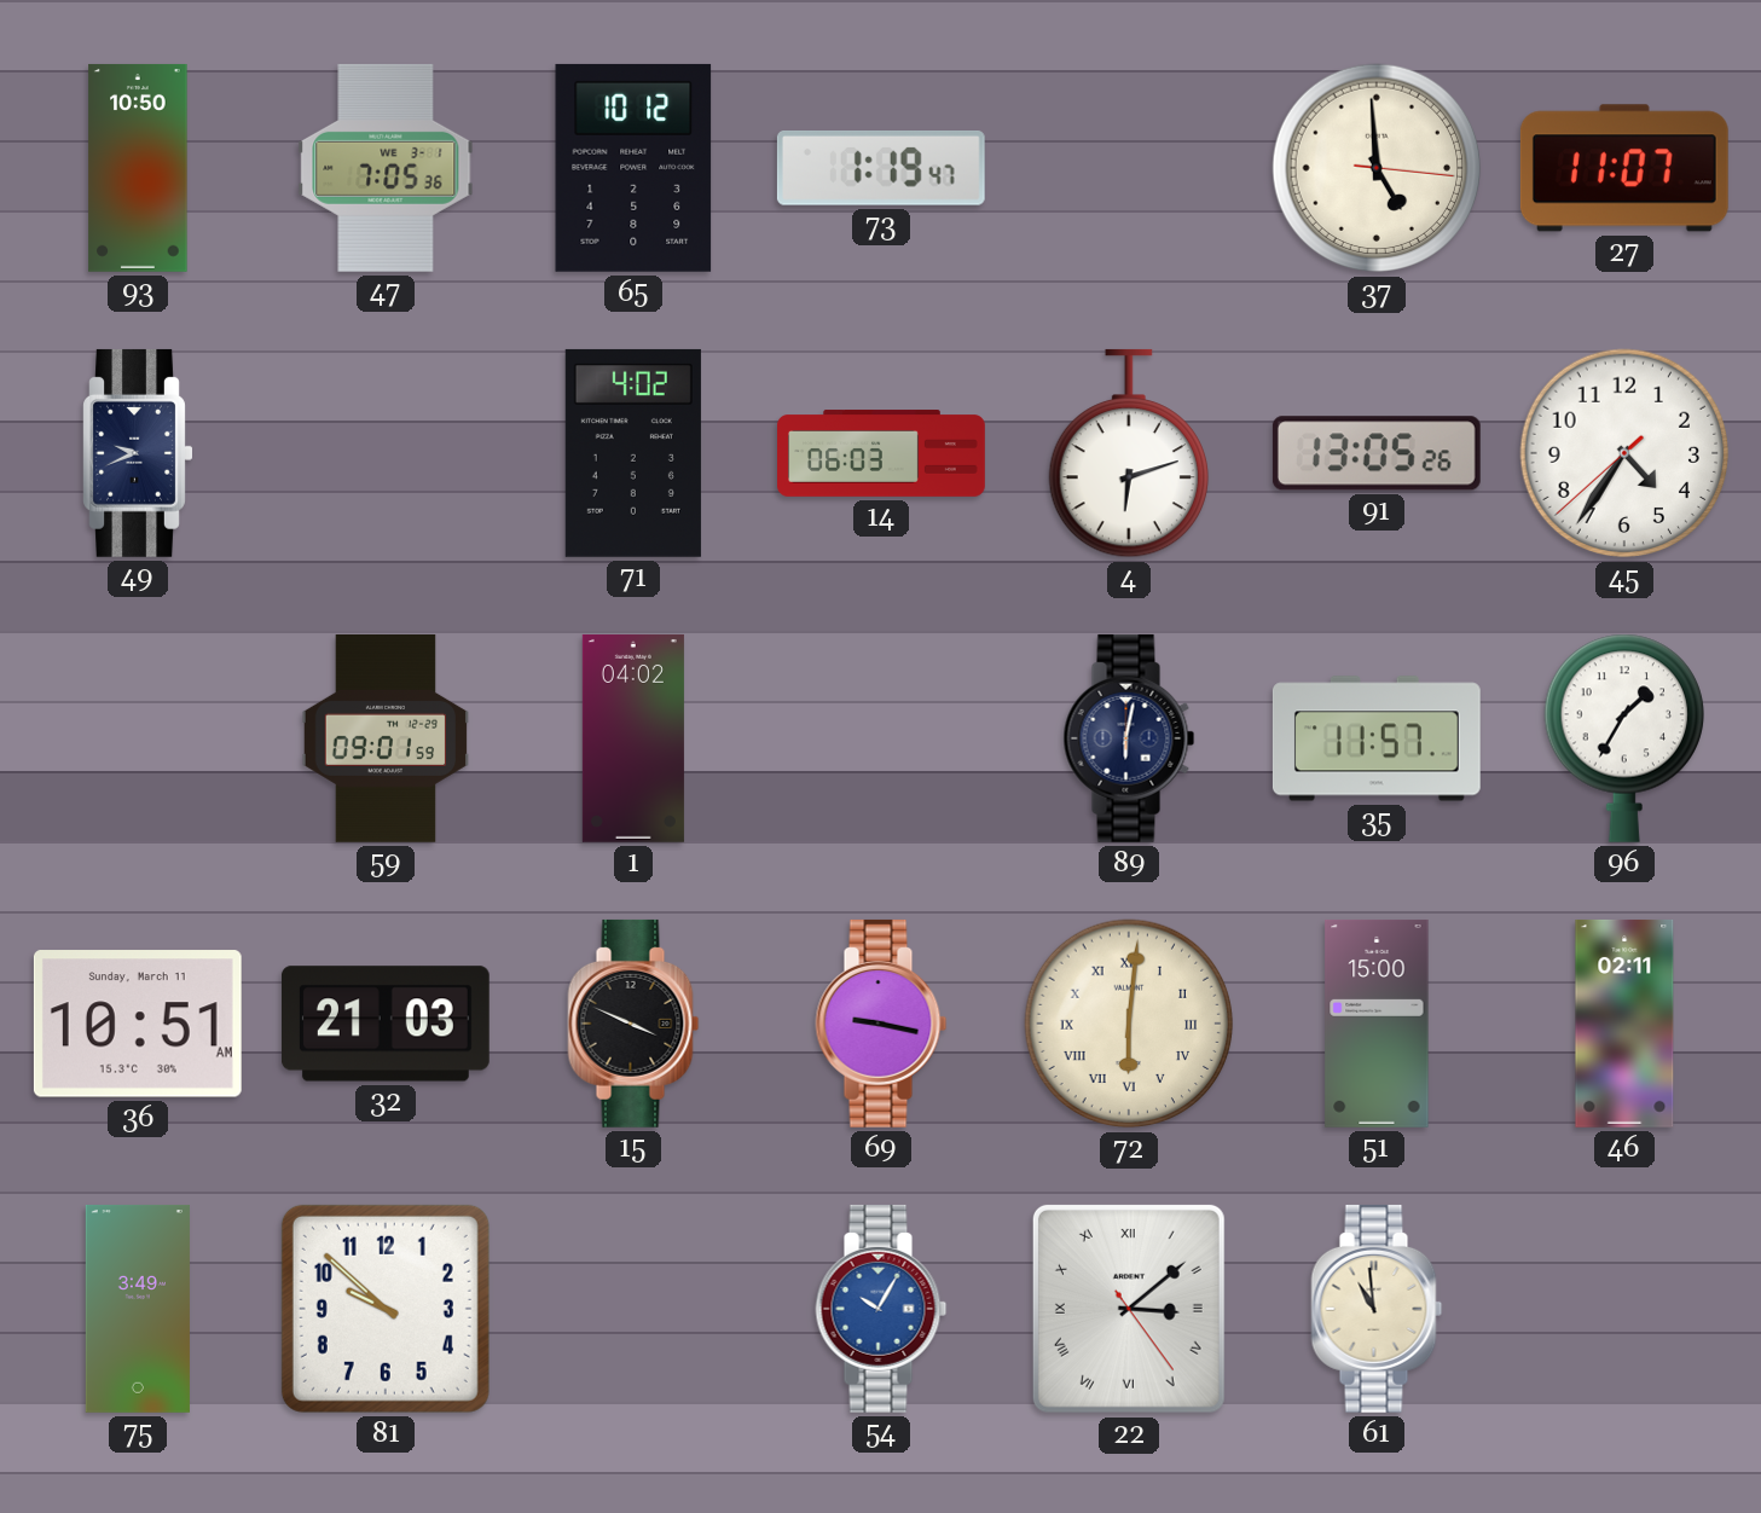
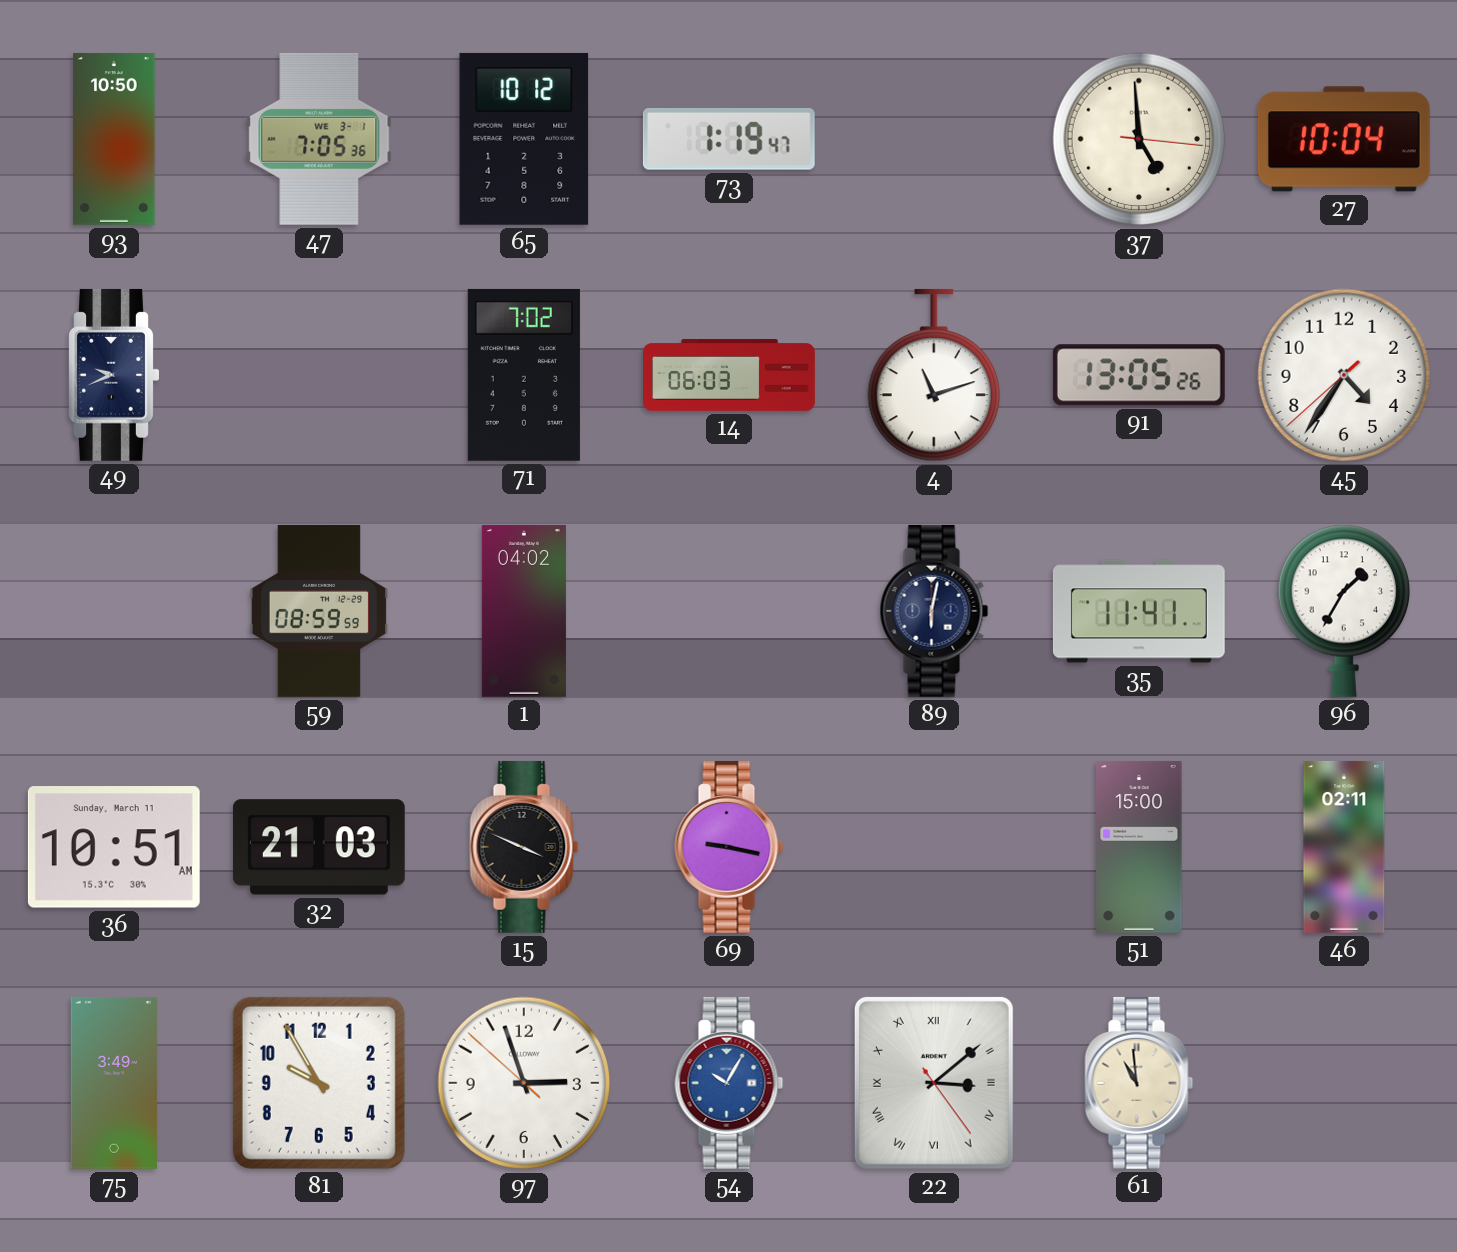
27: 11:07 -> 10:04
71: 4:02 -> 7:02
4: 6:12 -> 11:12
59: 09:01 -> 08:59
35: 11:57 -> 11:41
72: 6:01 -> none
81: 9:52 -> 9:55
97: none -> 2:56
